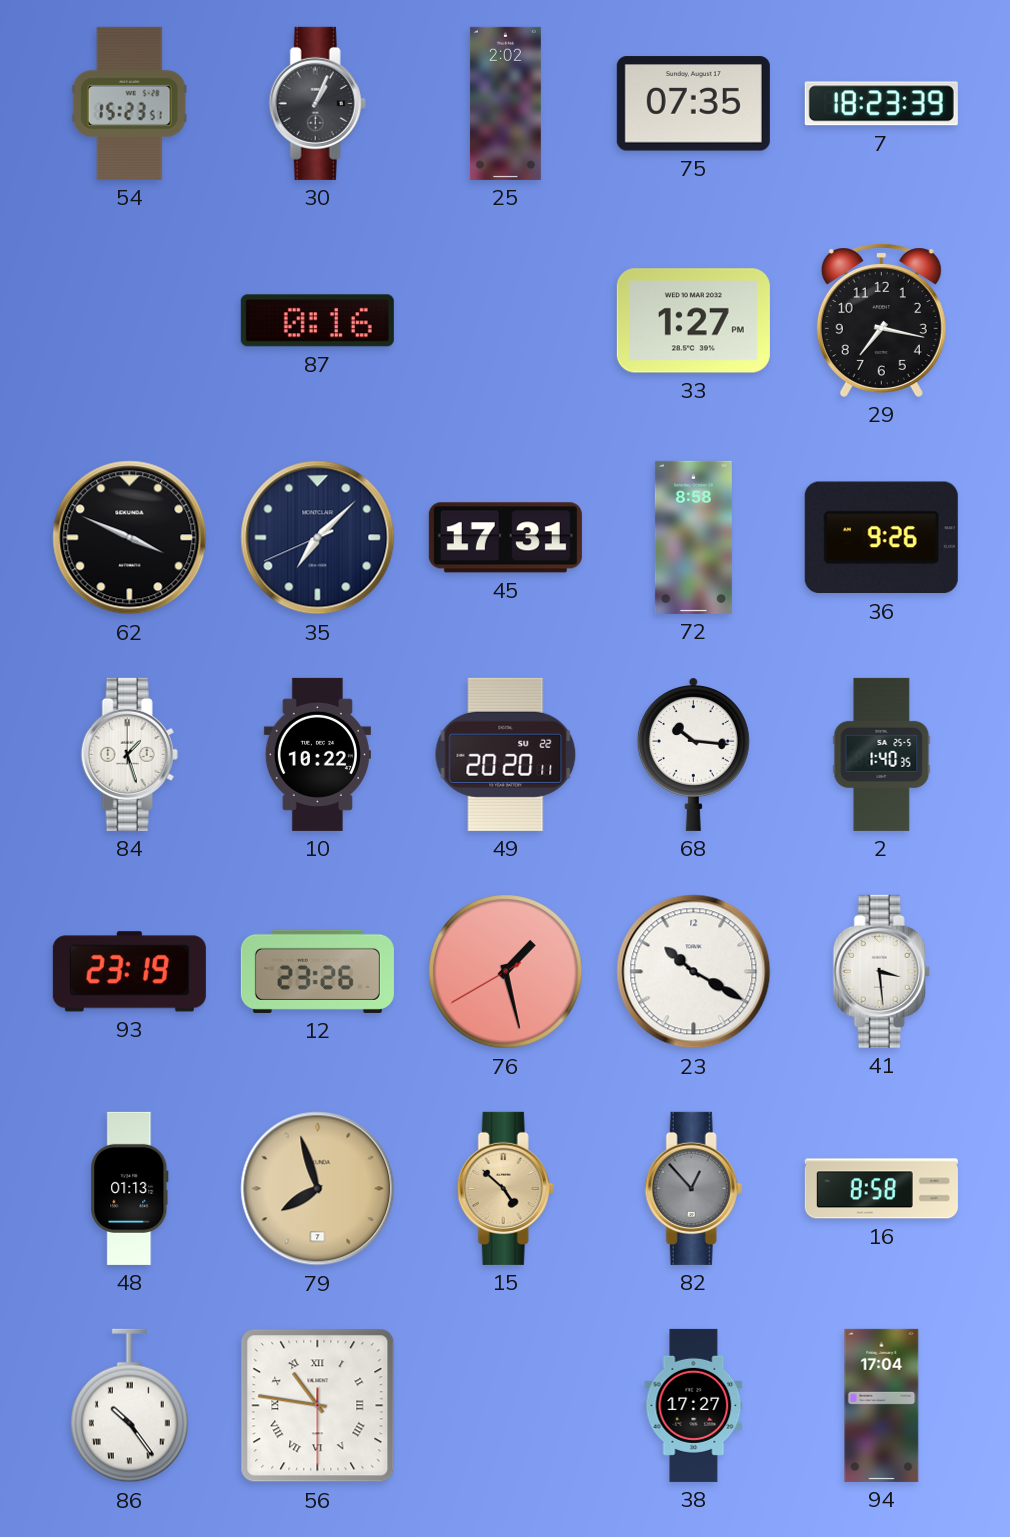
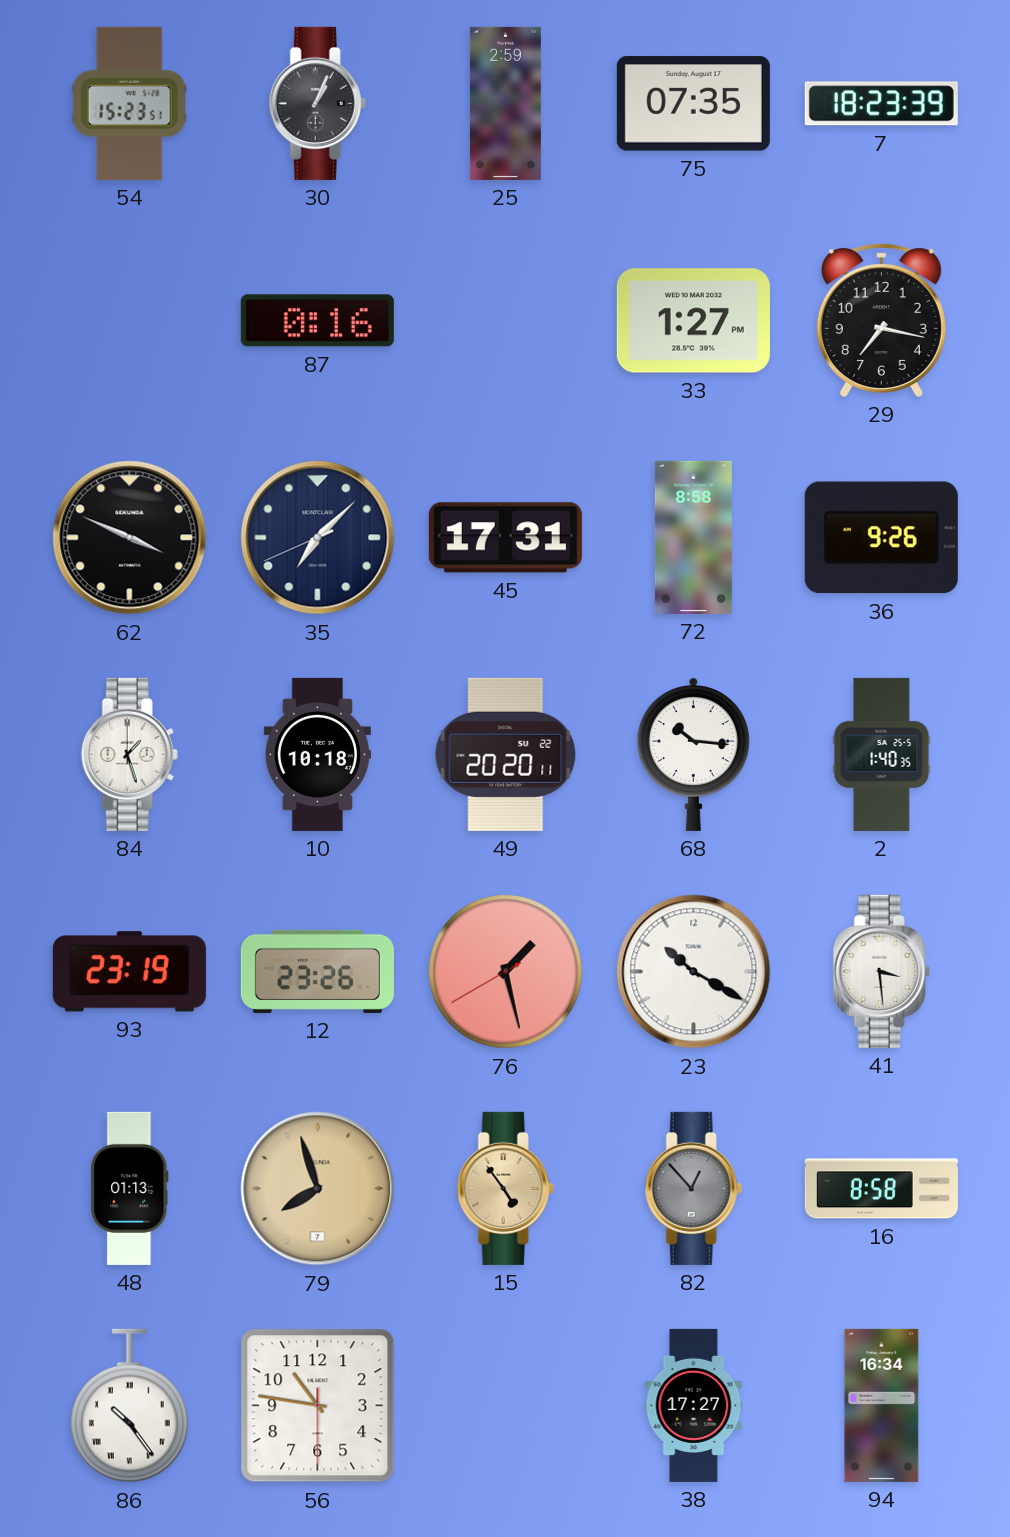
25: 2:02 -> 2:59
10: 10:22 -> 10:18
15: 4:52 -> 4:54
56 numerals: Roman -> Arabic
94: 17:04 -> 16:34
